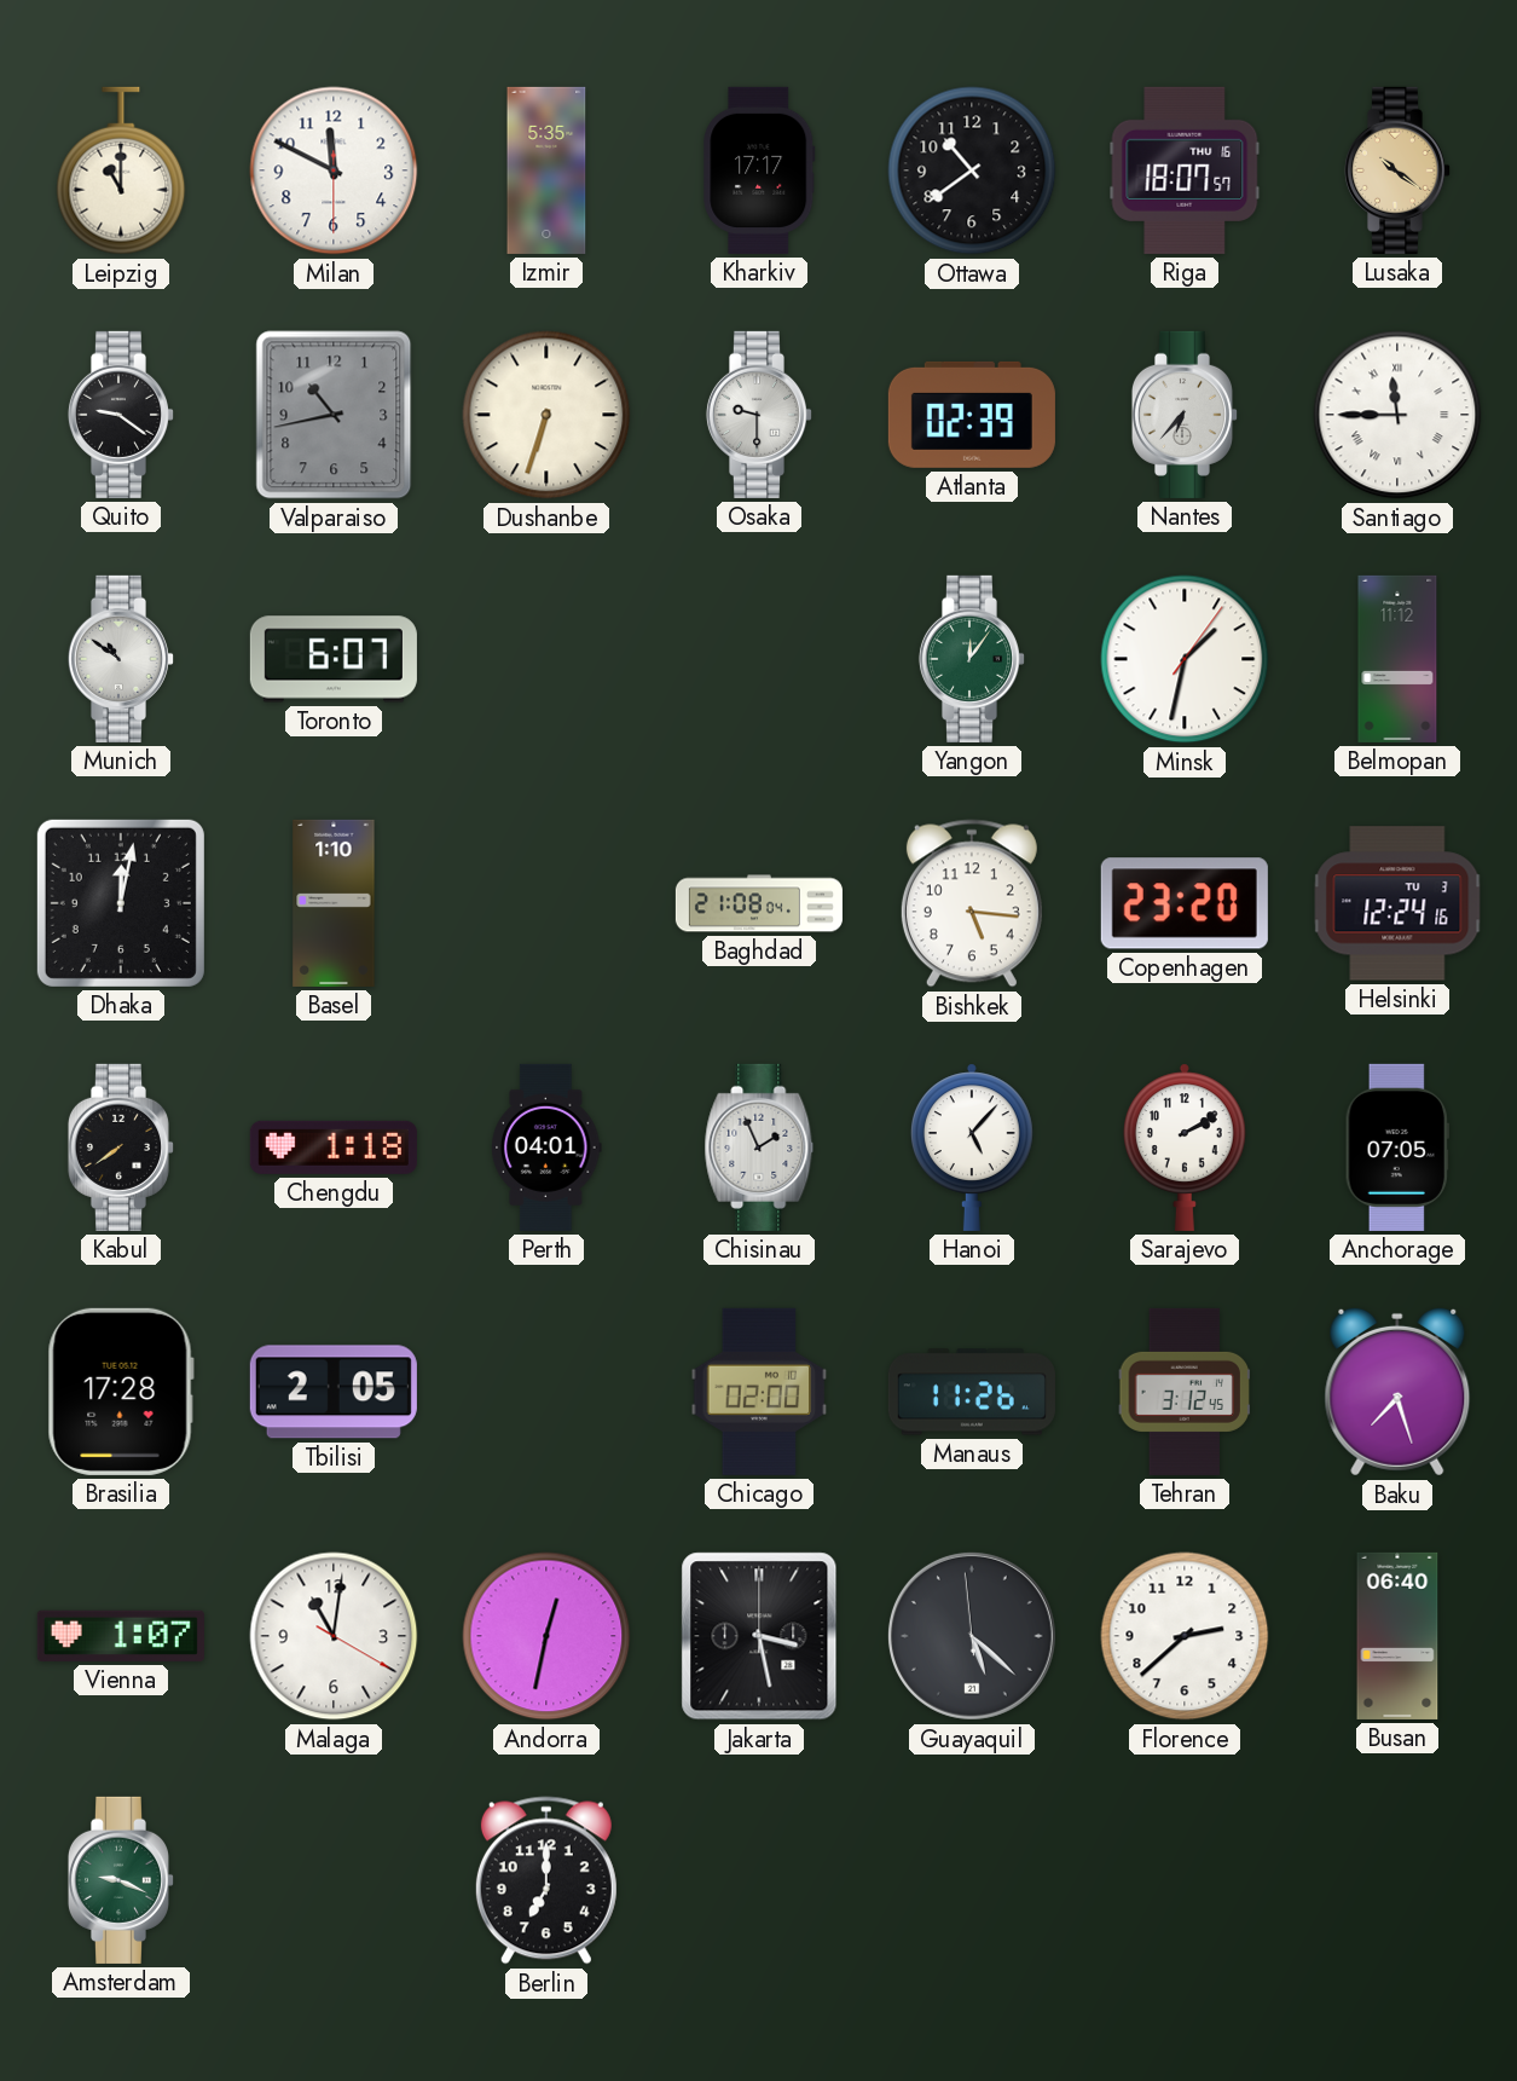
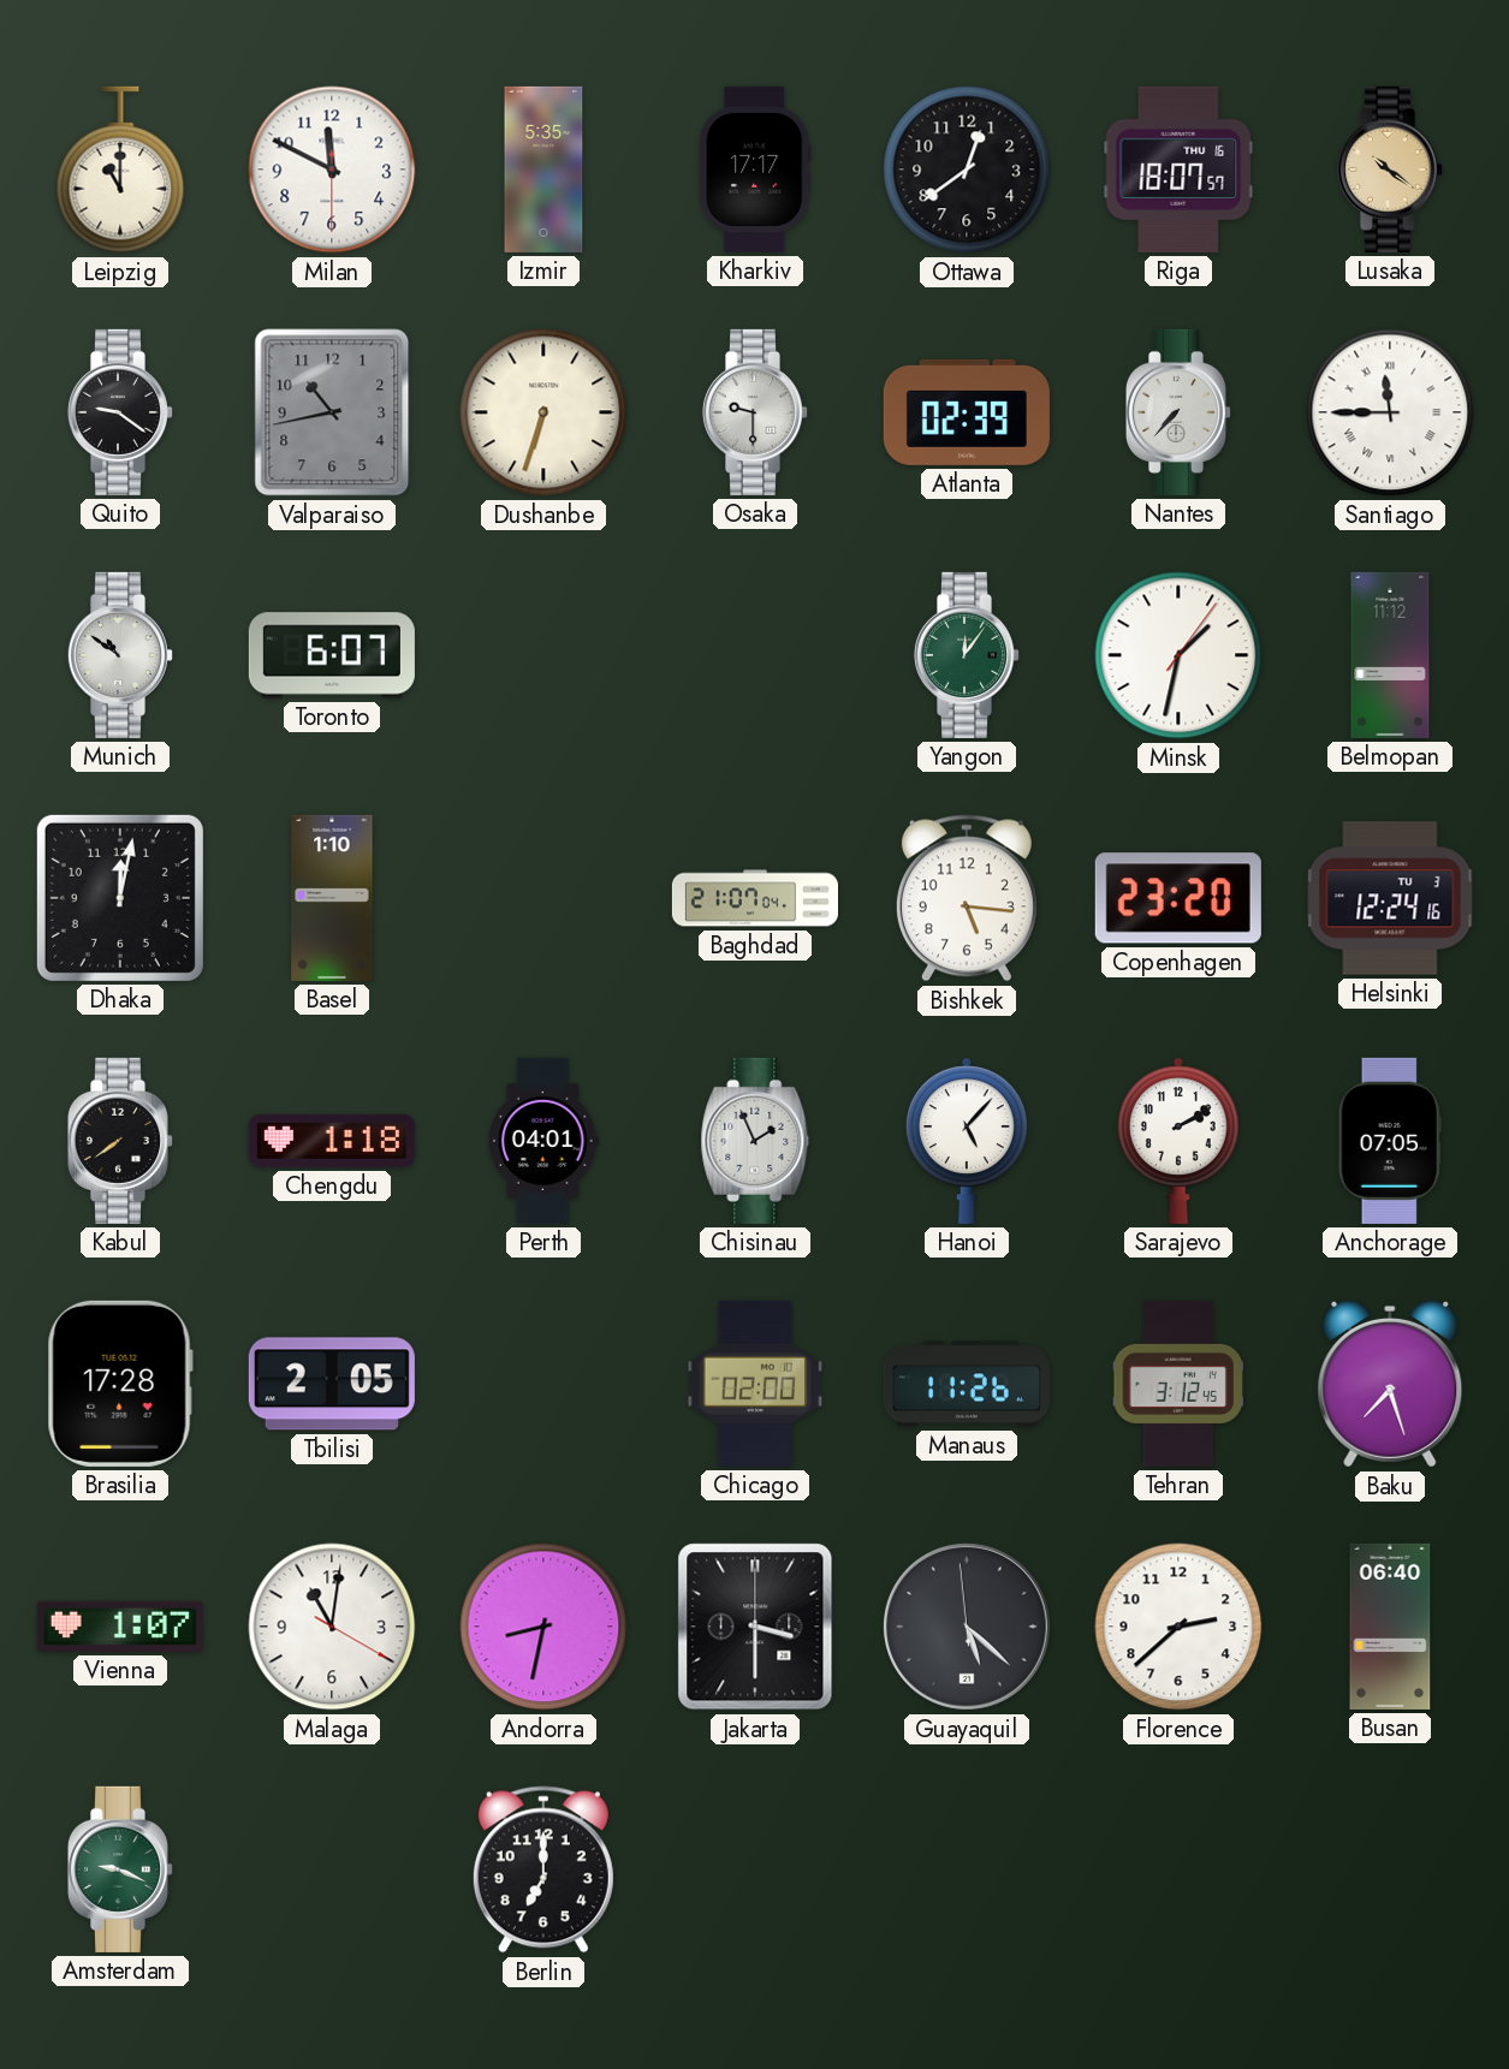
Ottawa: 10:39 -> 12:39
Nantes: 6:37 -> 7:37
Baghdad: 21:08 -> 21:07
Andorra: 12:32 -> 8:32
Jakarta: 3:28 -> 3:30
